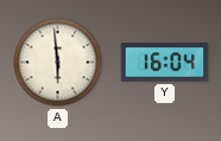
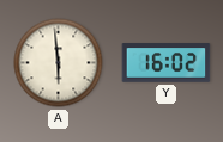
Y: 16:04 -> 16:02
